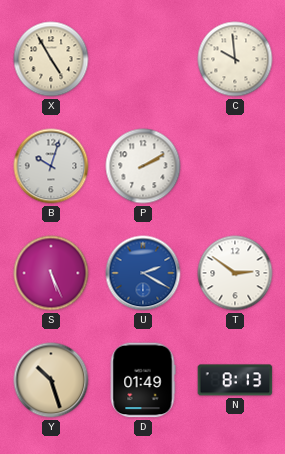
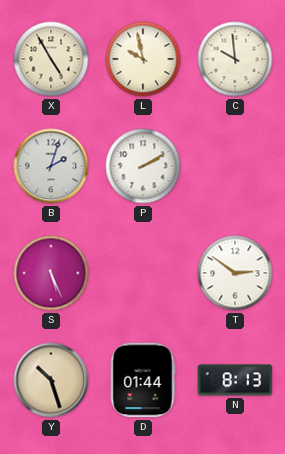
L: none -> 9:58
B: 10:03 -> 2:03
U: 2:20 -> none
D: 01:49 -> 01:44
